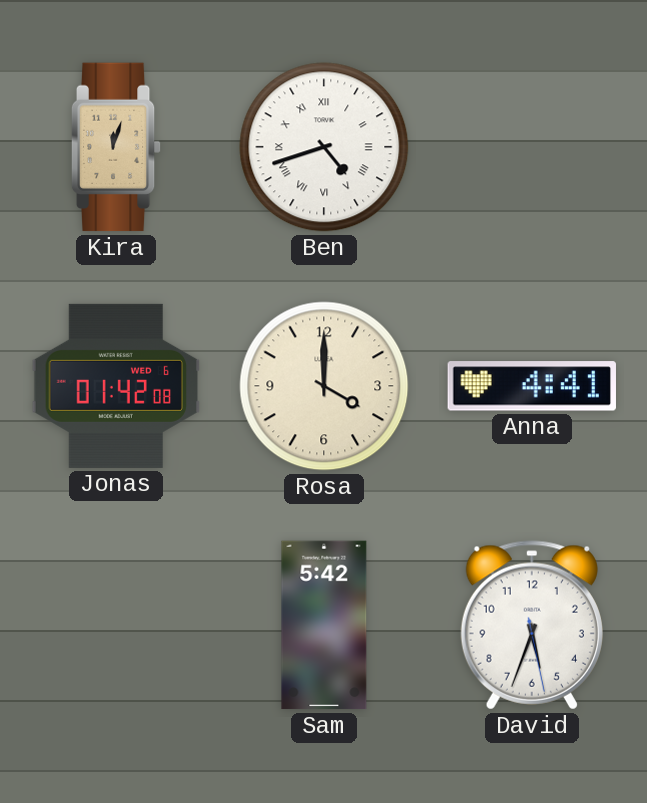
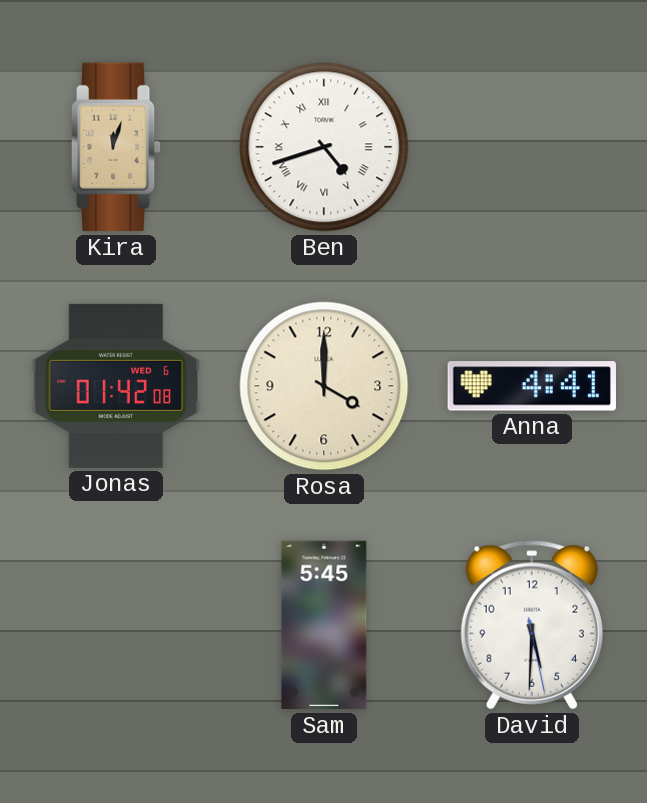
Sam: 5:42 -> 5:45
David: 5:33 -> 5:30
